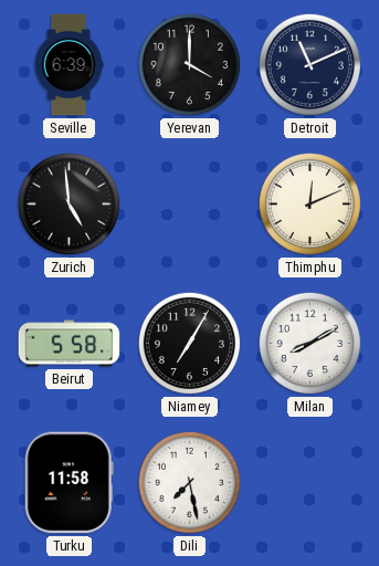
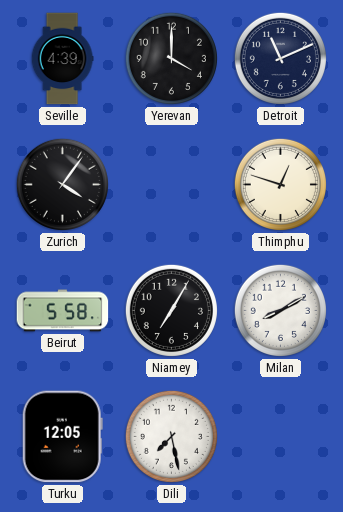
Seville: 6:39 -> 4:39
Zurich: 4:59 -> 4:06
Thimphu: 12:11 -> 12:48
Turku: 11:58 -> 12:05
